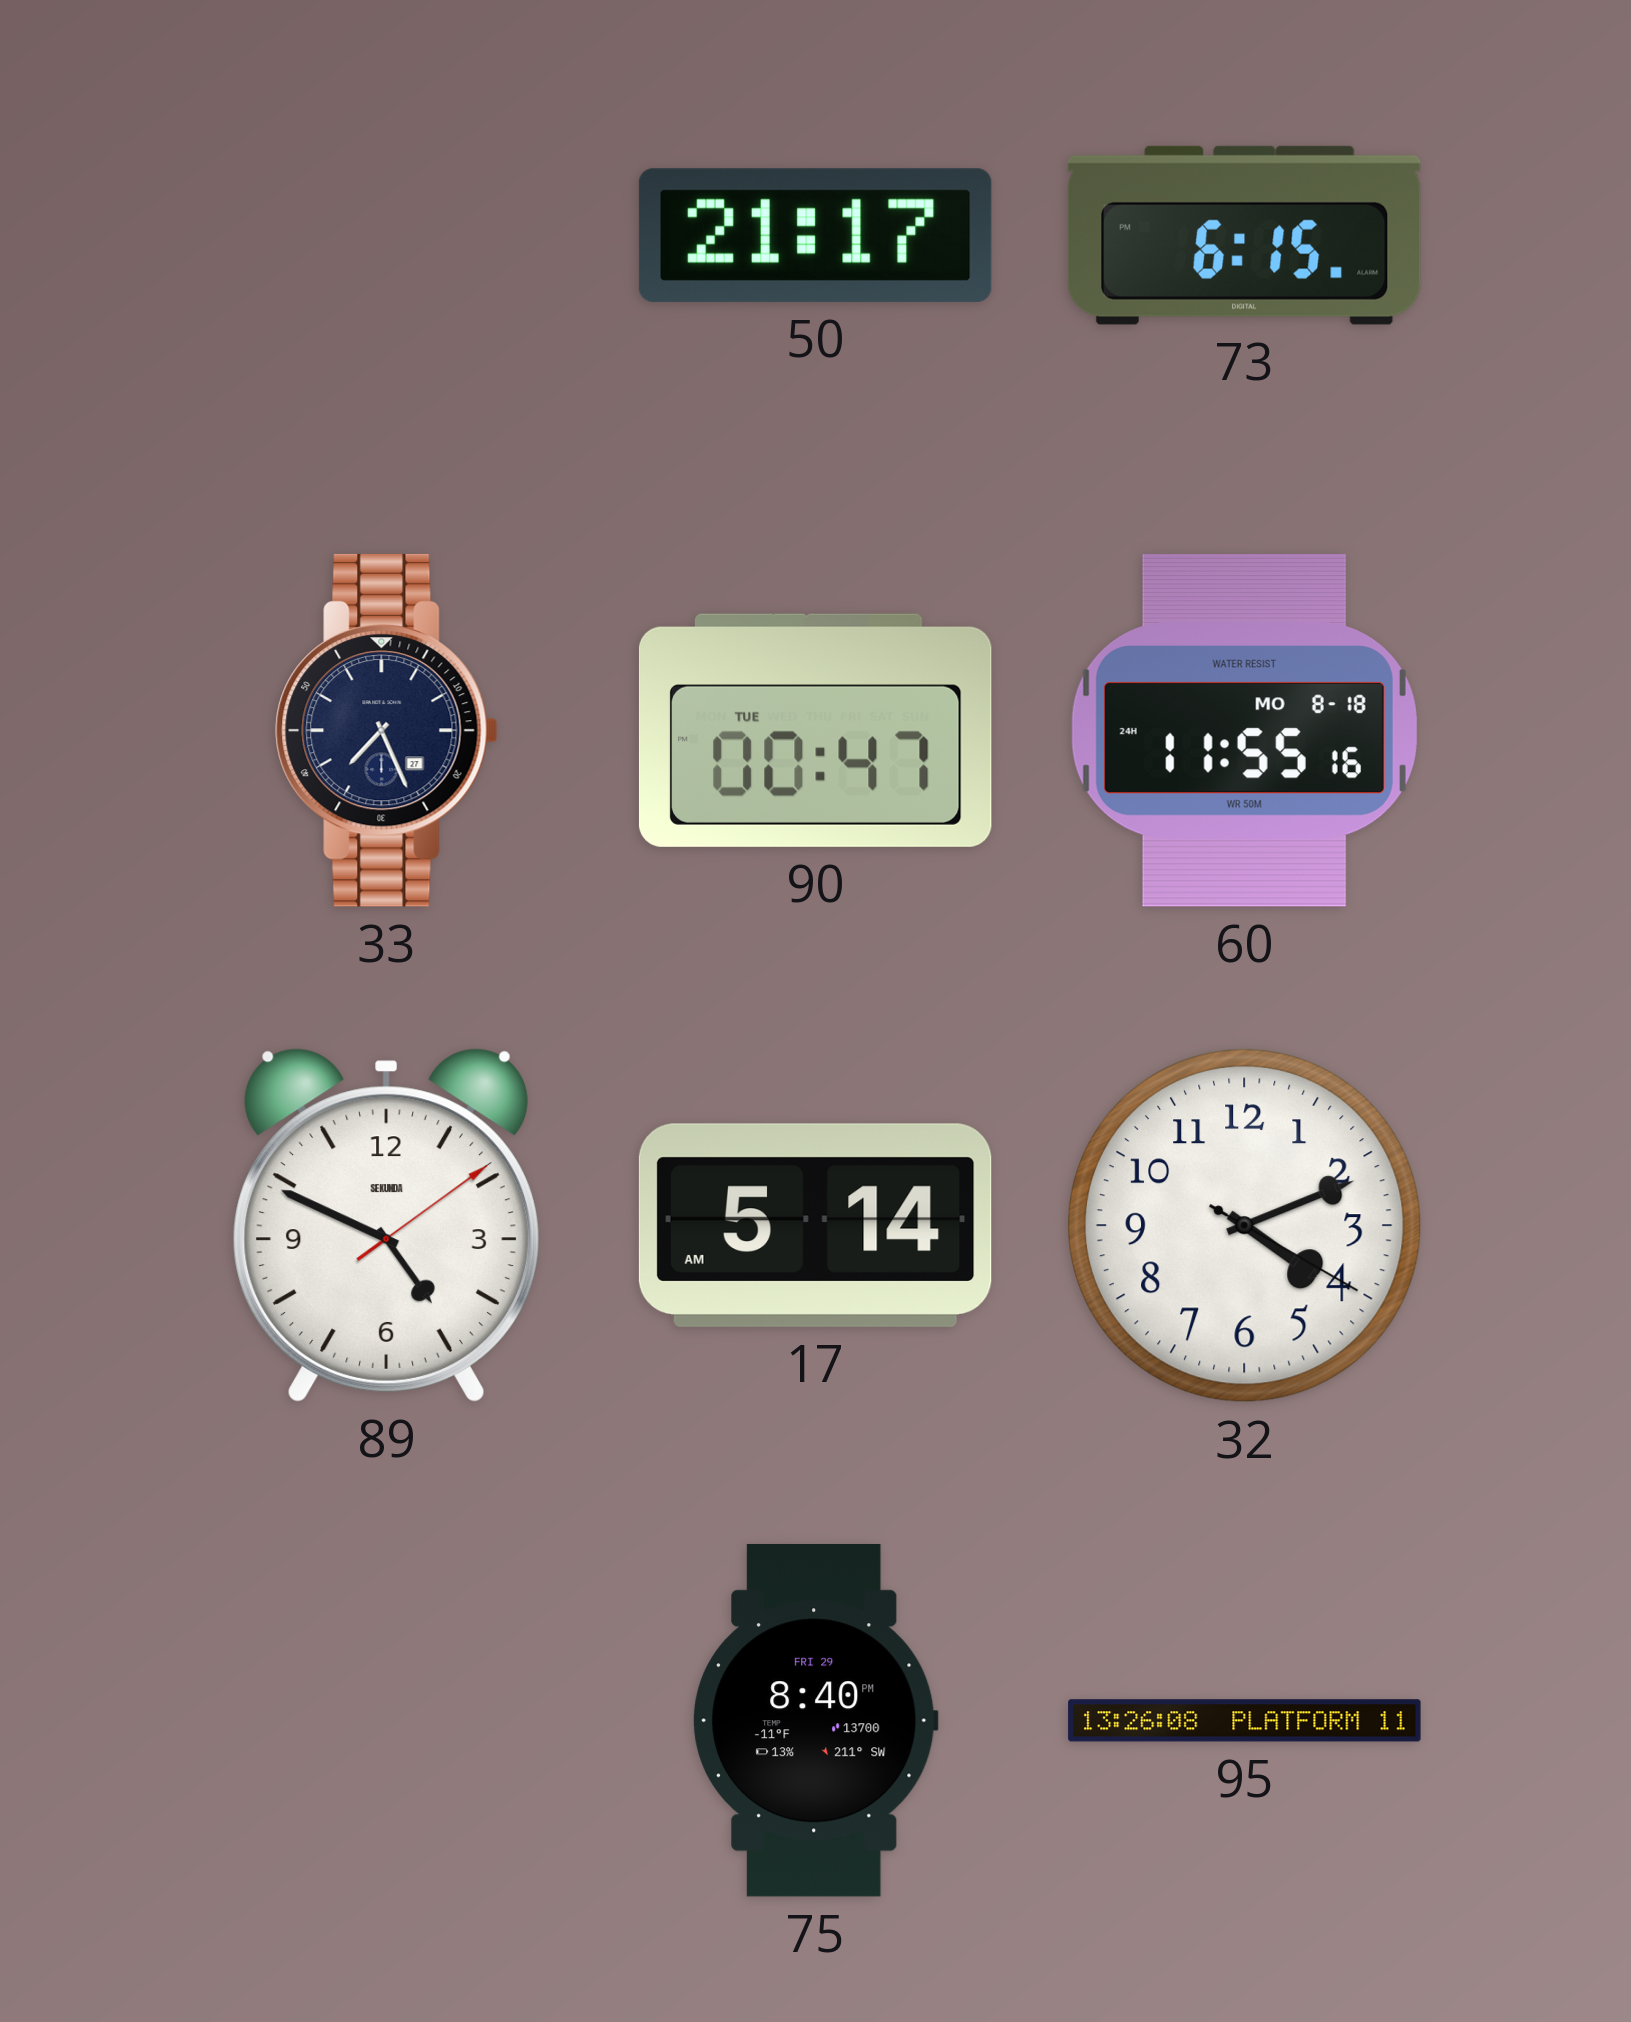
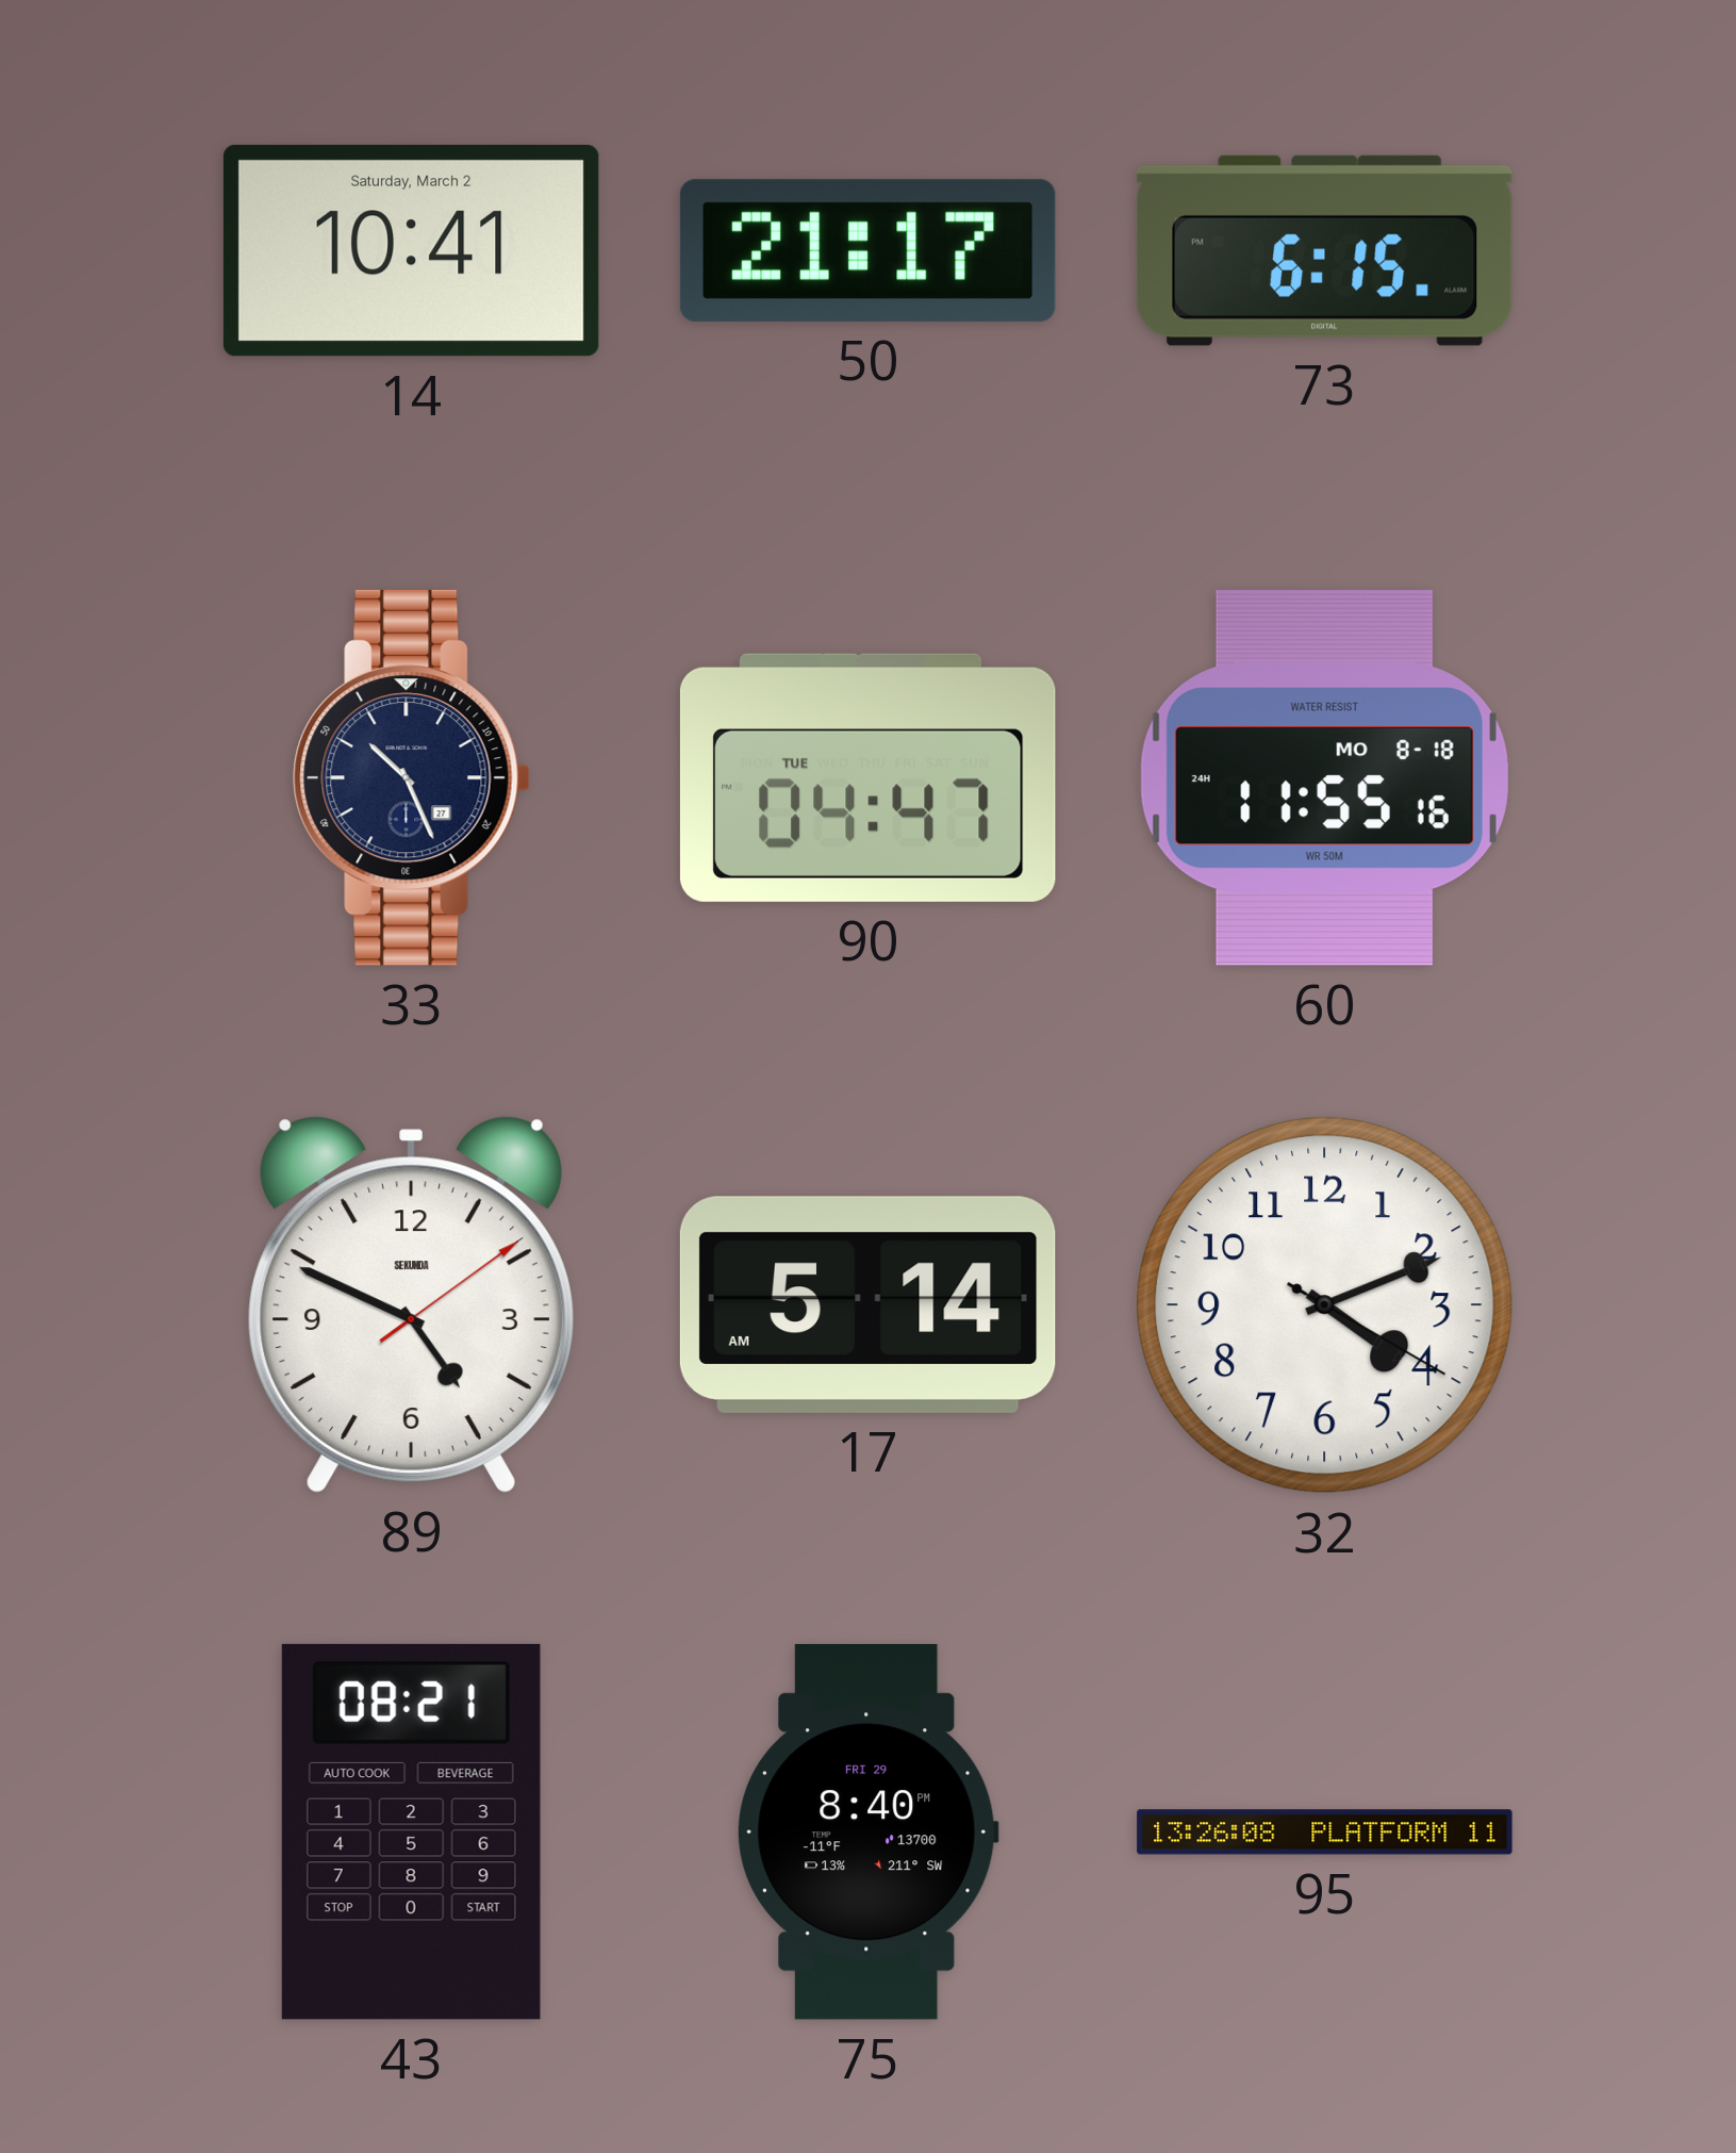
14: none -> 10:41
33: 7:26 -> 10:26
90: 00:47 -> 04:47
43: none -> 08:21
